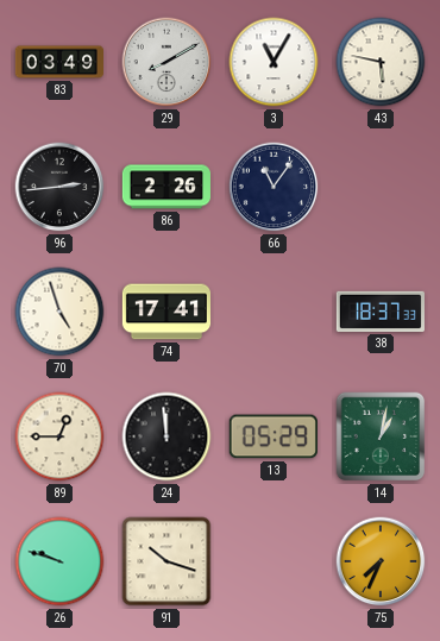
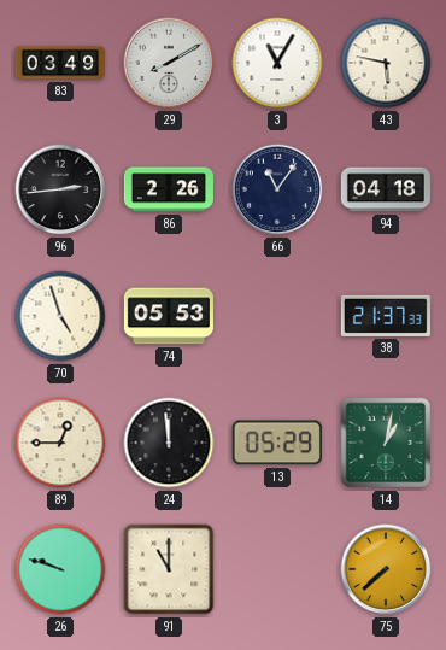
94: none -> 04:18
74: 17:41 -> 05:53
38: 18:37 -> 21:37
91: 10:18 -> 11:00
75: 7:34 -> 7:38
